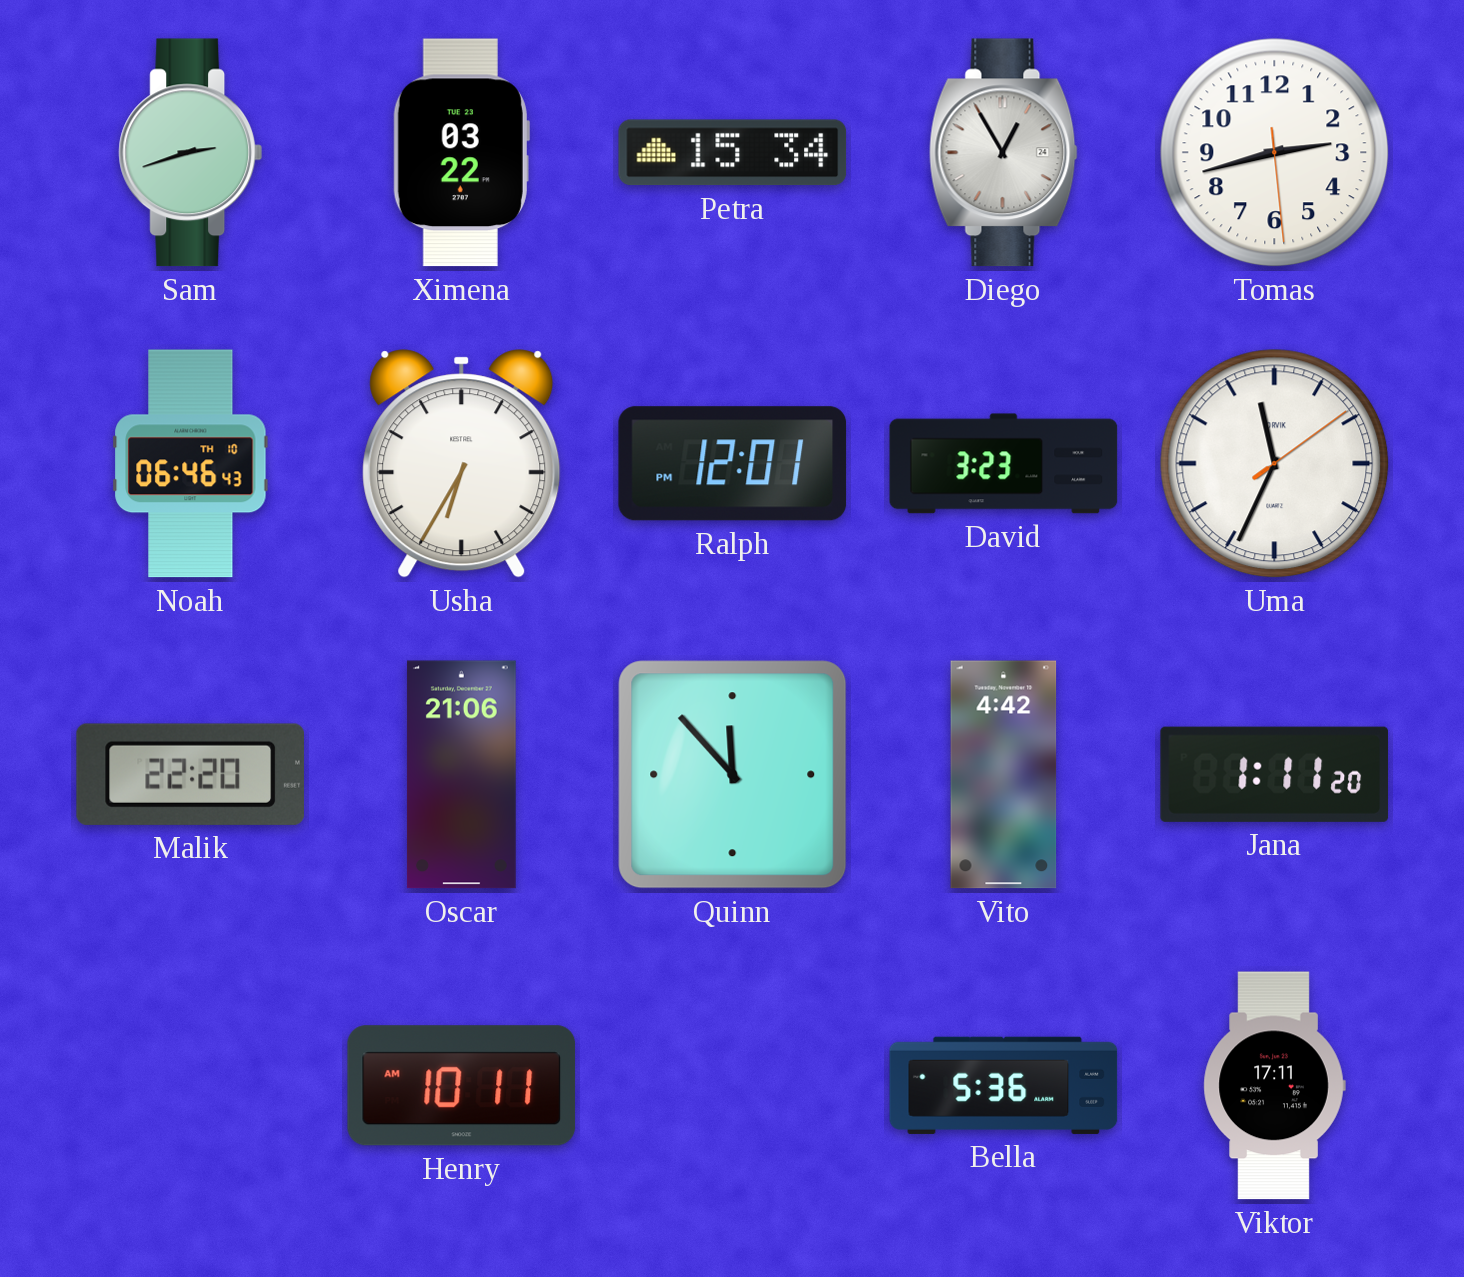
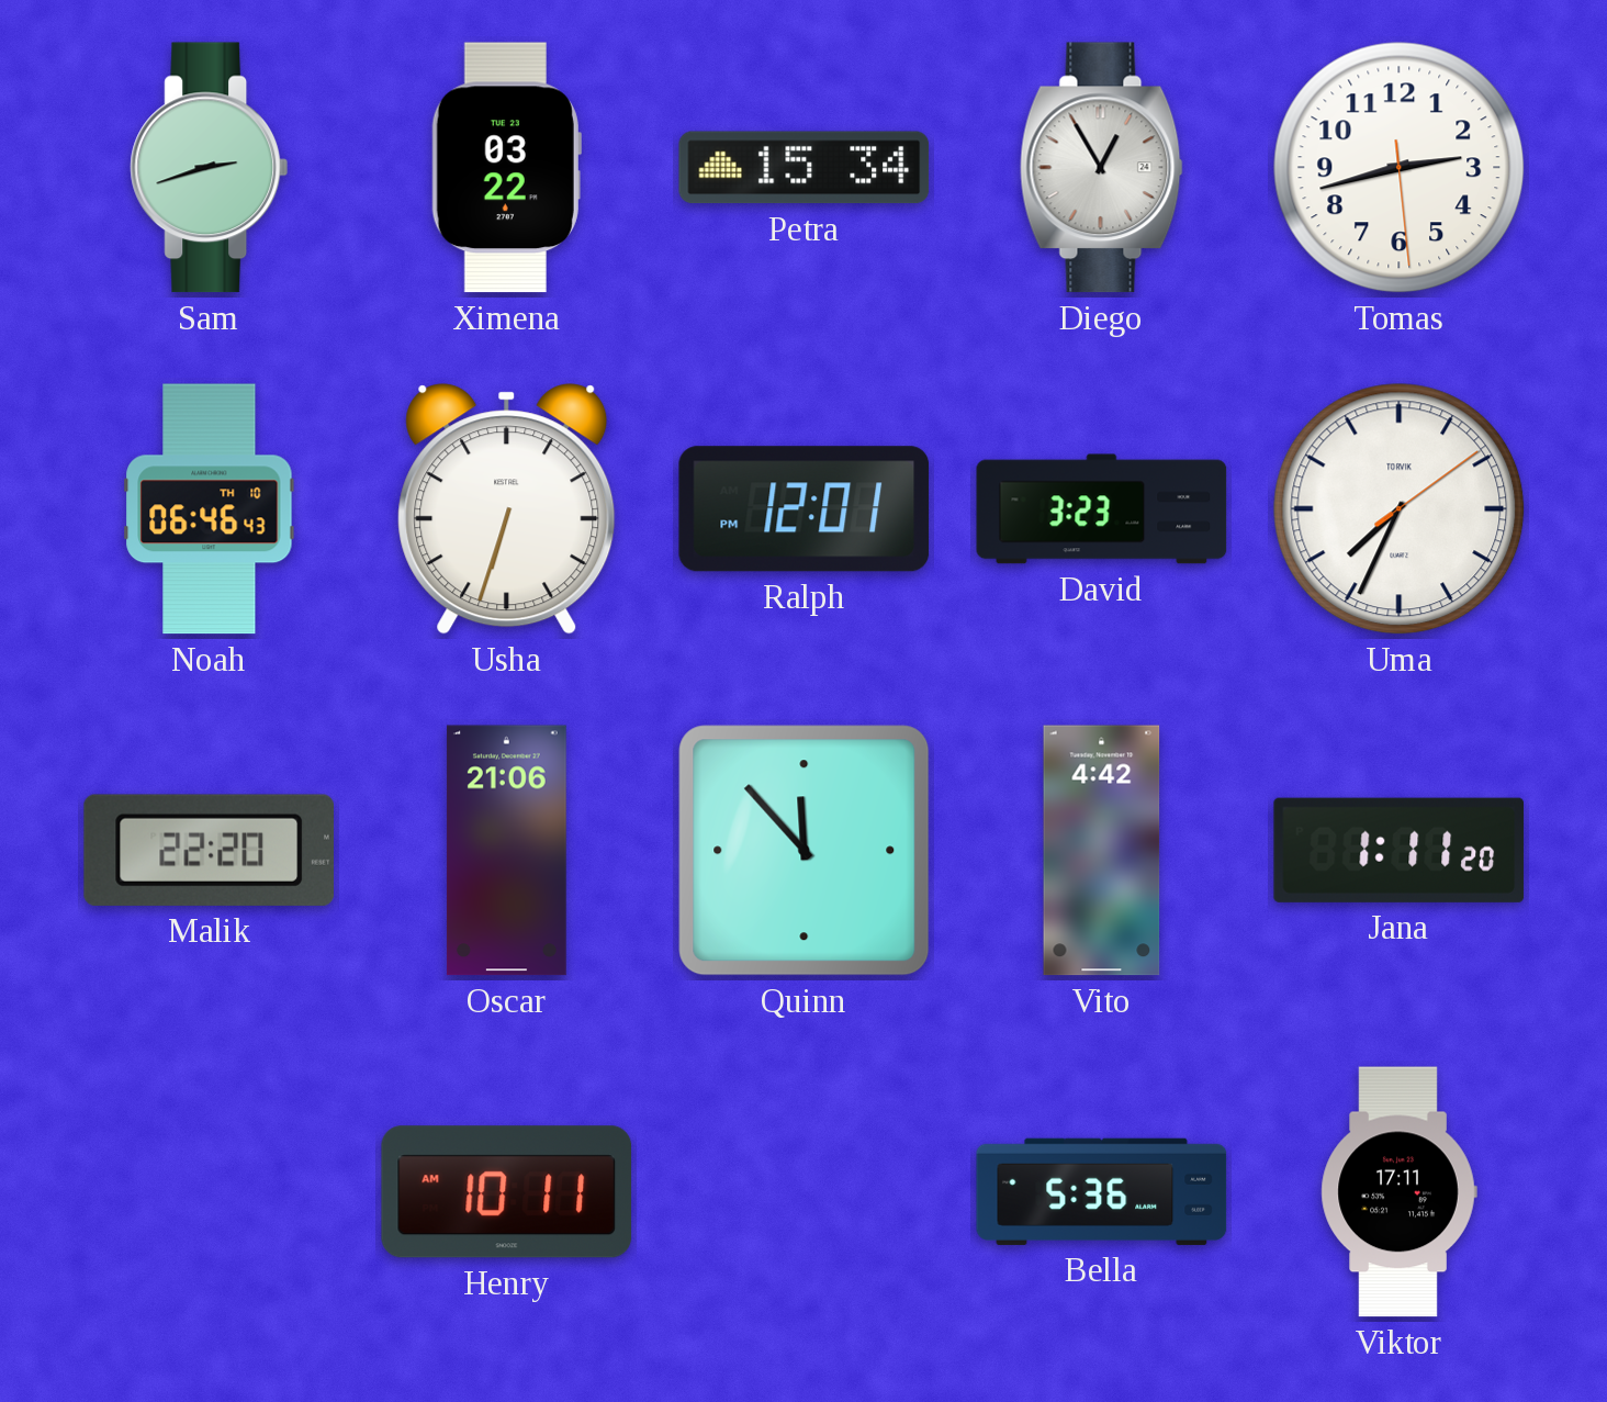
Usha: 6:35 -> 6:33
Uma: 11:34 -> 7:34
